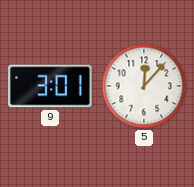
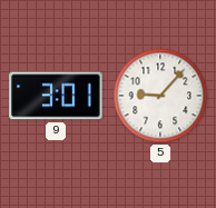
5: 12:07 -> 9:07
